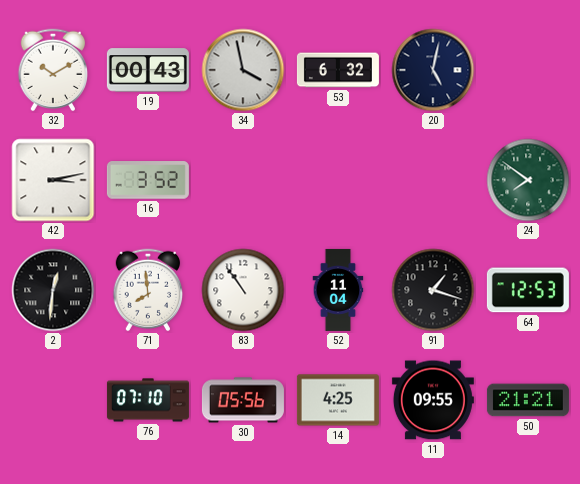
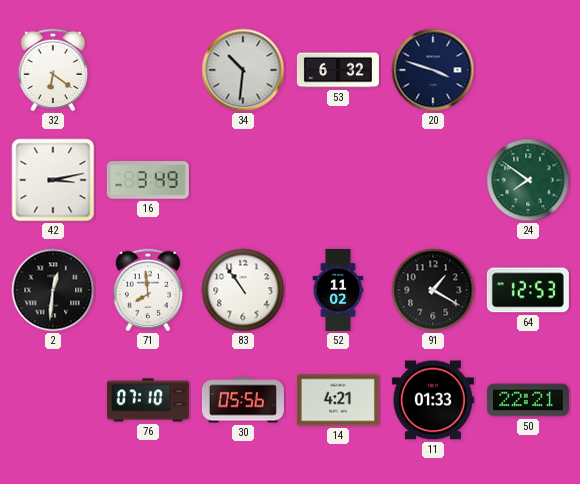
32: 10:10 -> 6:21
19: 00:43 -> none
34: 3:58 -> 10:31
20: 5:02 -> 3:48
16: 3:52 -> 3:49
52: 11:04 -> 11:02
91: 1:18 -> 1:20
14: 4:25 -> 4:21
11: 09:55 -> 01:33
50: 21:21 -> 22:21
